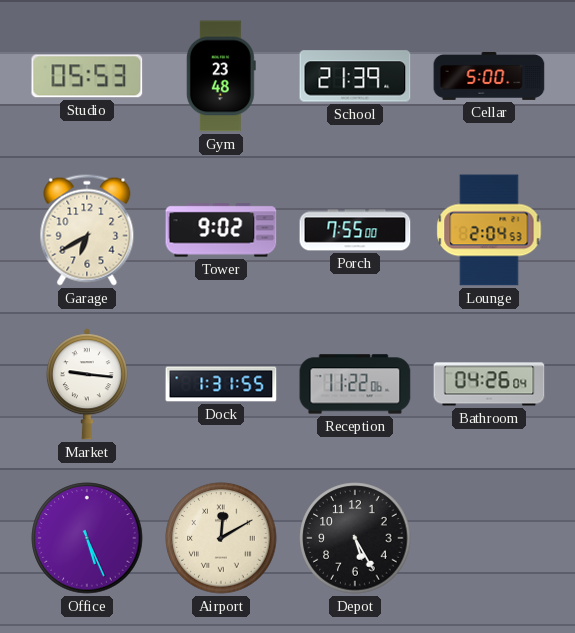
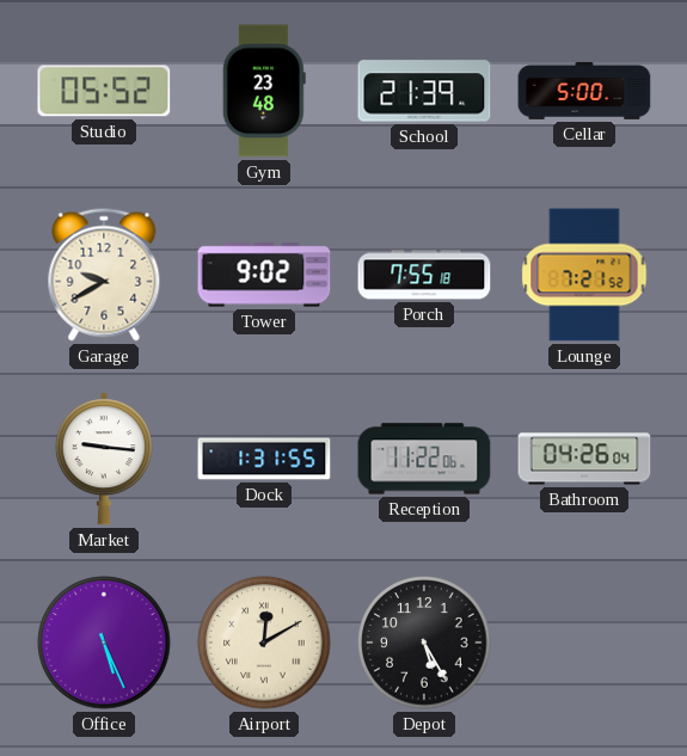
Studio: 05:53 -> 05:52
Garage: 6:40 -> 9:40
Porch: 7:55:00 -> 7:55:18
Lounge: 2:04 -> 7:21
